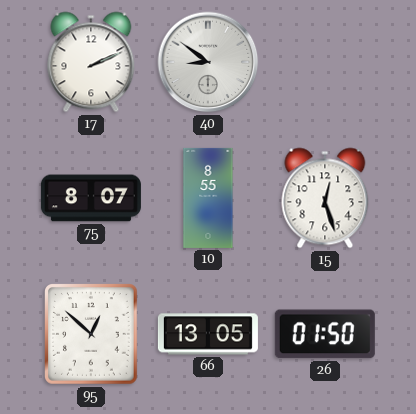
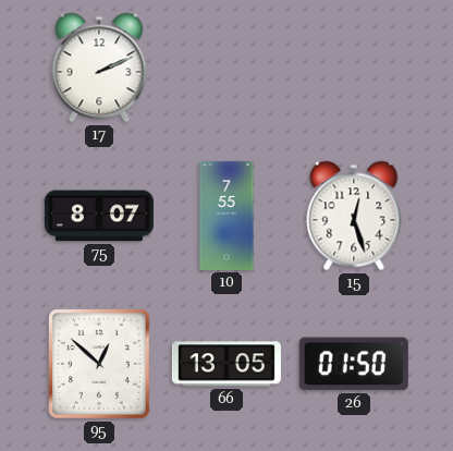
40: 8:51 -> none
10: 8:55 -> 7:55
